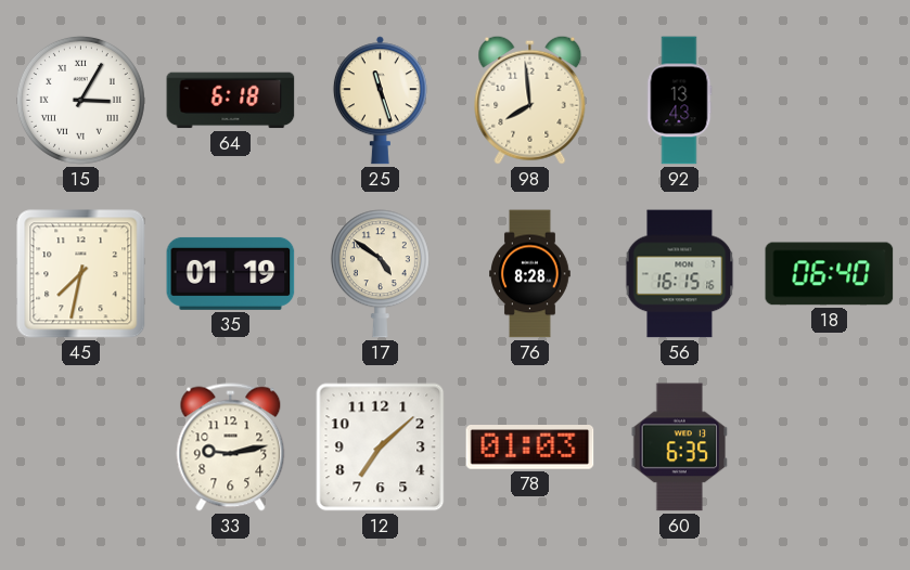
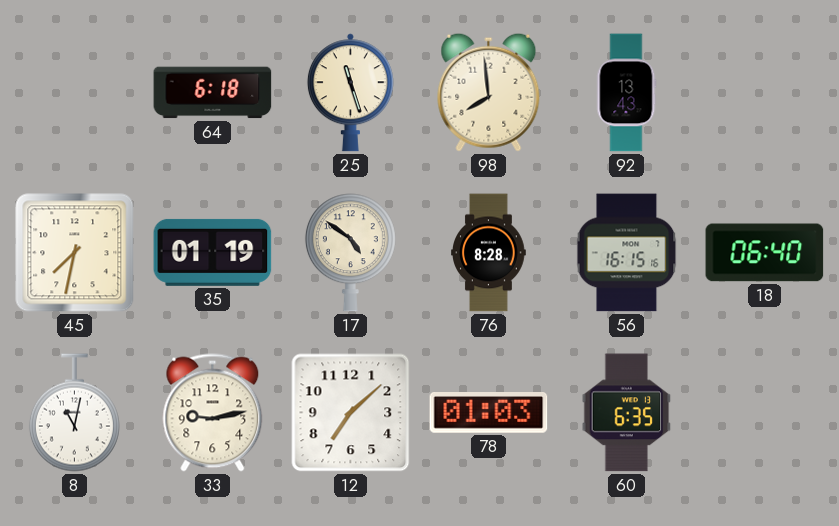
15: 3:05 -> none
8: none -> 11:02
